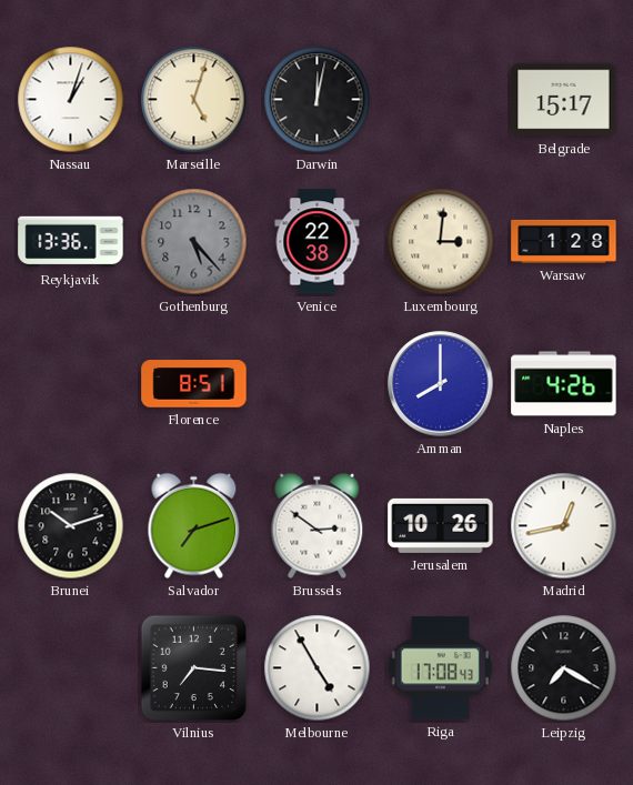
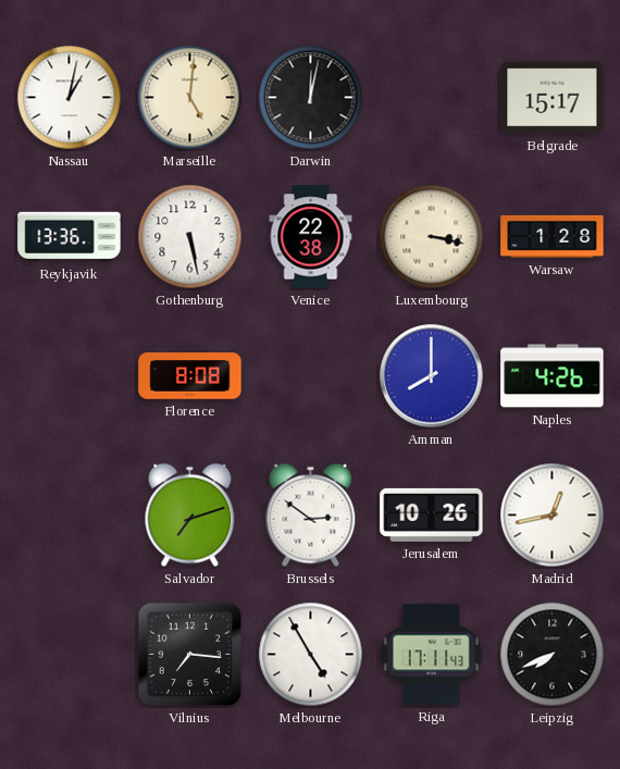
Nassau: 1:03 -> 1:02
Marseille: 5:03 -> 5:01
Gothenburg: 5:23 -> 5:28
Gothenburg dial: grey -> white
Luxembourg: 3:01 -> 3:17
Florence: 8:51 -> 8:08
Brunei: 10:12 -> none
Riga: 17:08 -> 17:11
Leipzig: 7:20 -> 7:41
